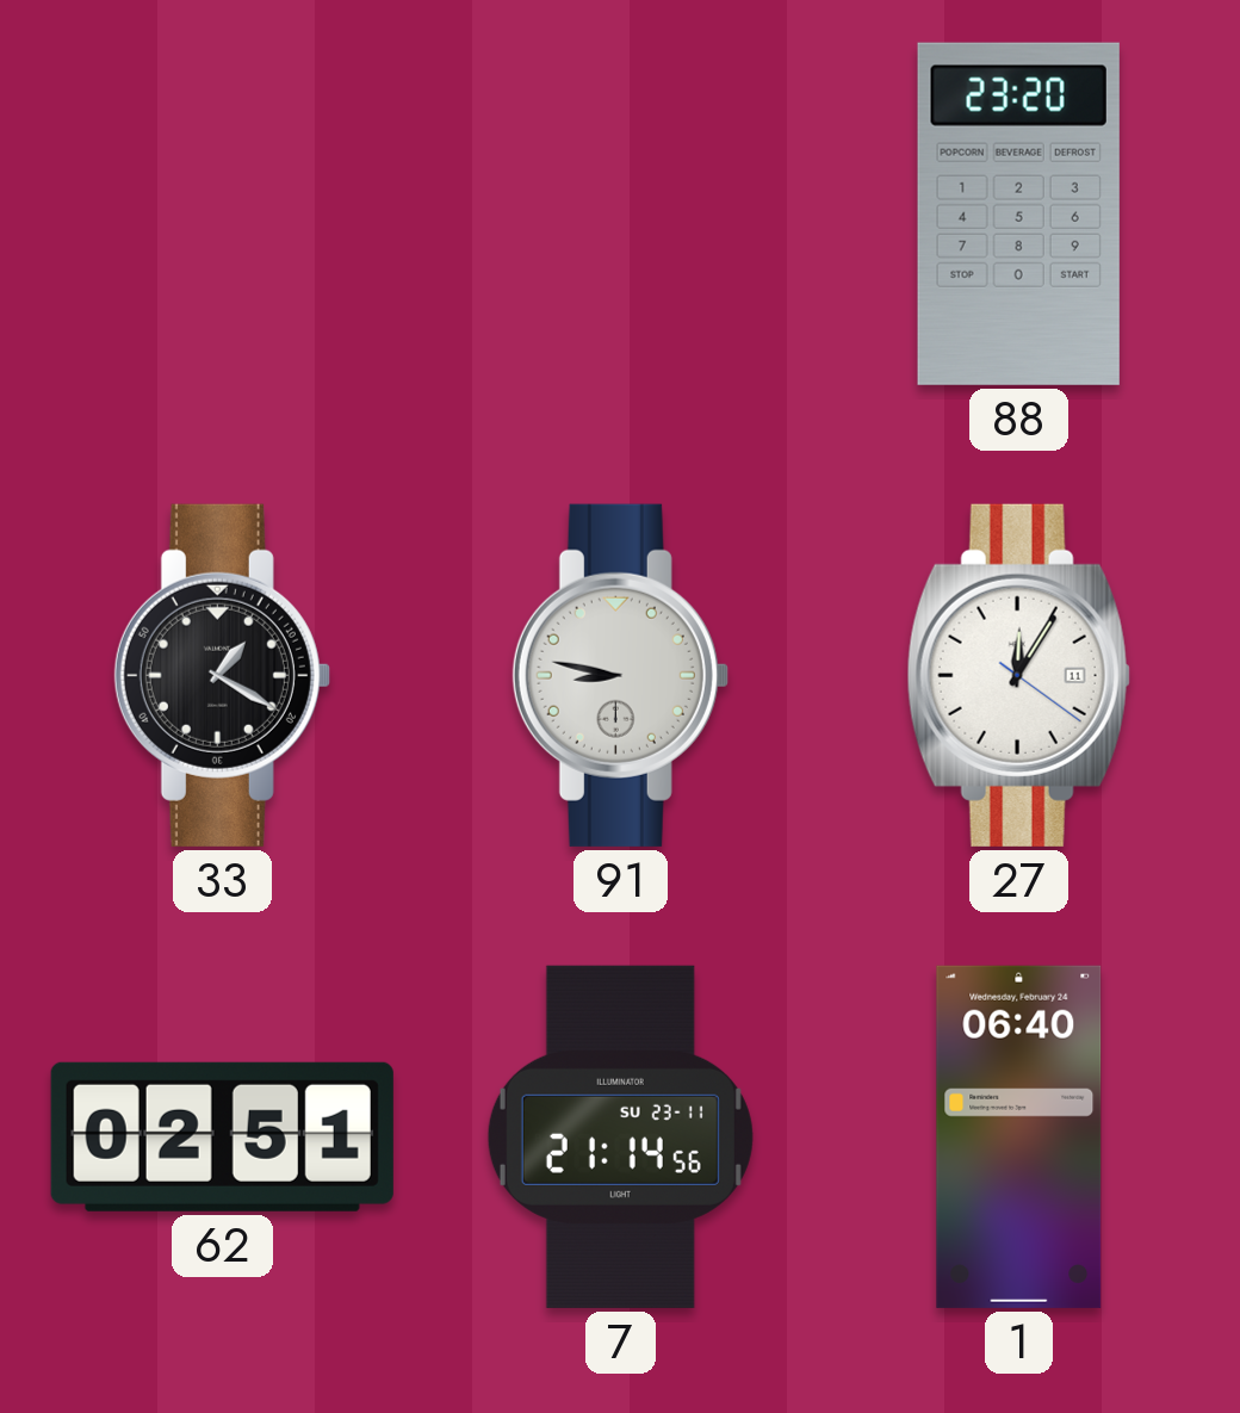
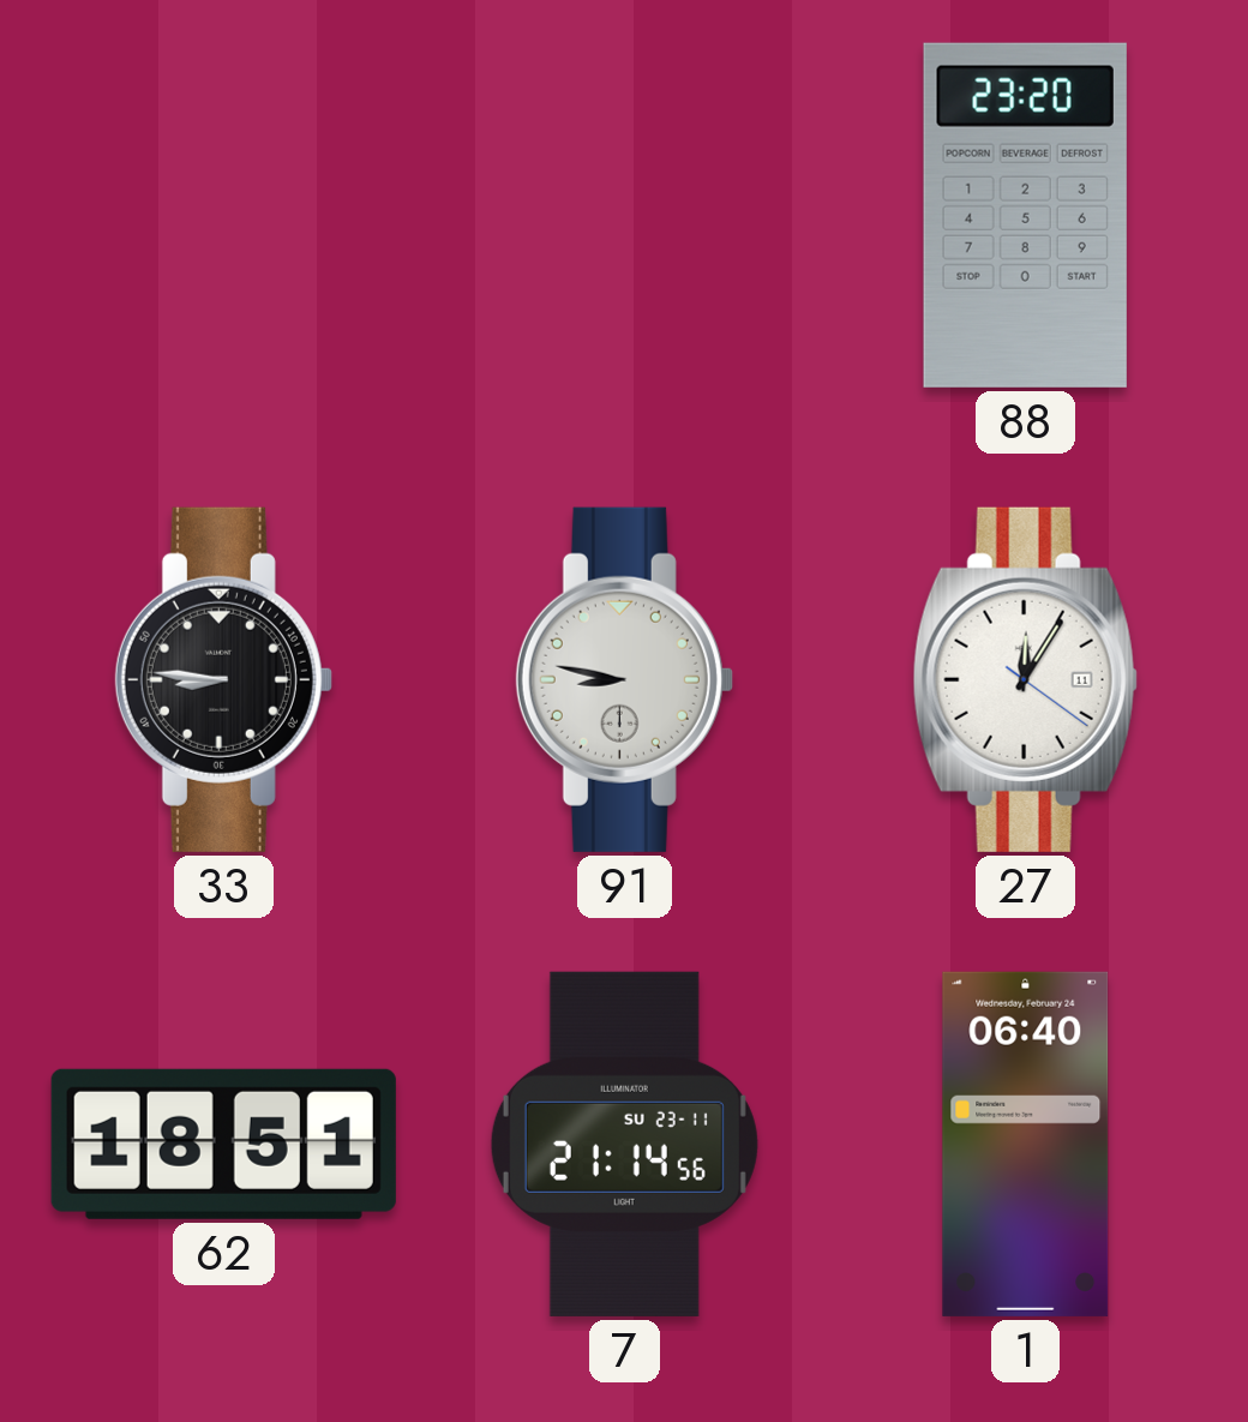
33: 1:20 -> 8:46
62: 02:51 -> 18:51
